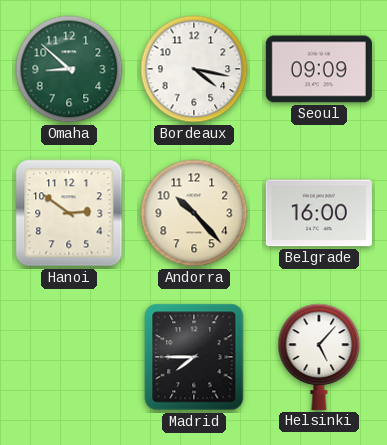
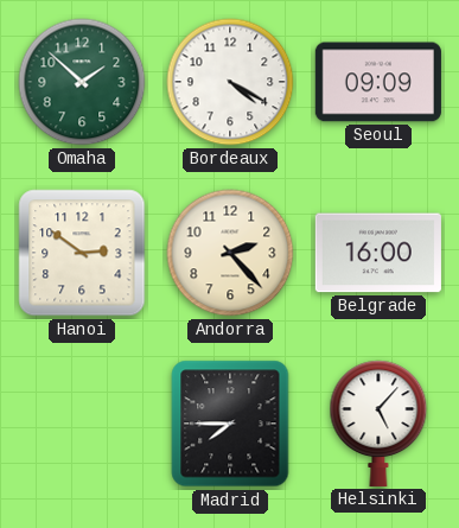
Omaha: 8:52 -> 1:52
Bordeaux: 4:17 -> 4:20
Andorra: 10:23 -> 2:23
